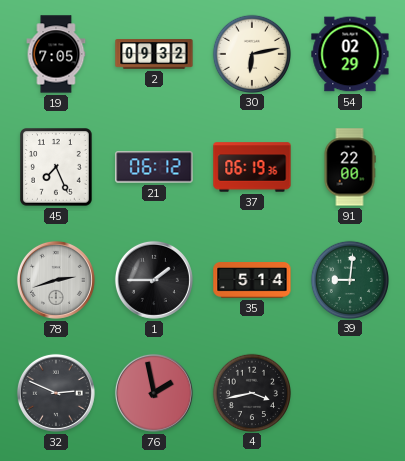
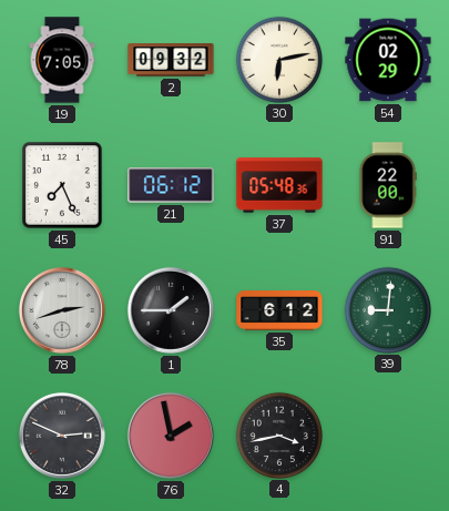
37: 06:19 -> 05:48
35: 5:14 -> 6:12
